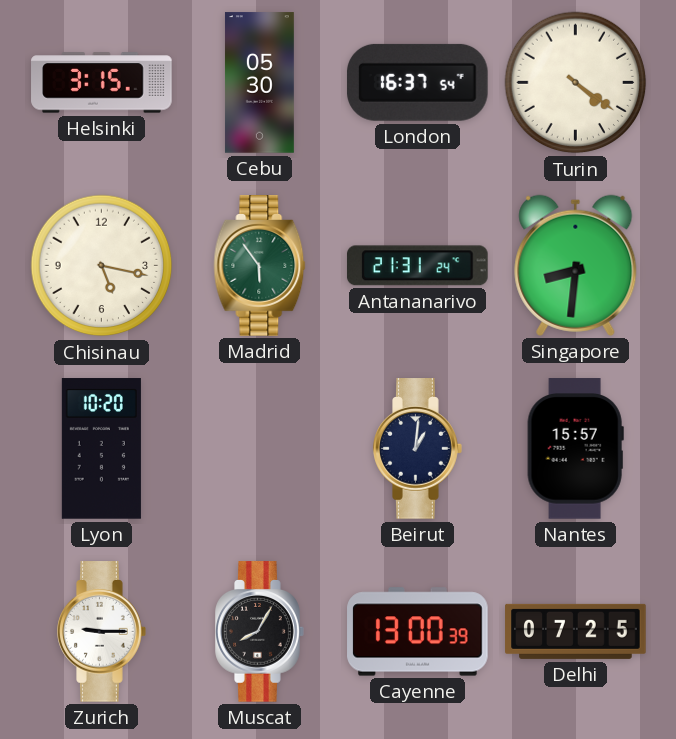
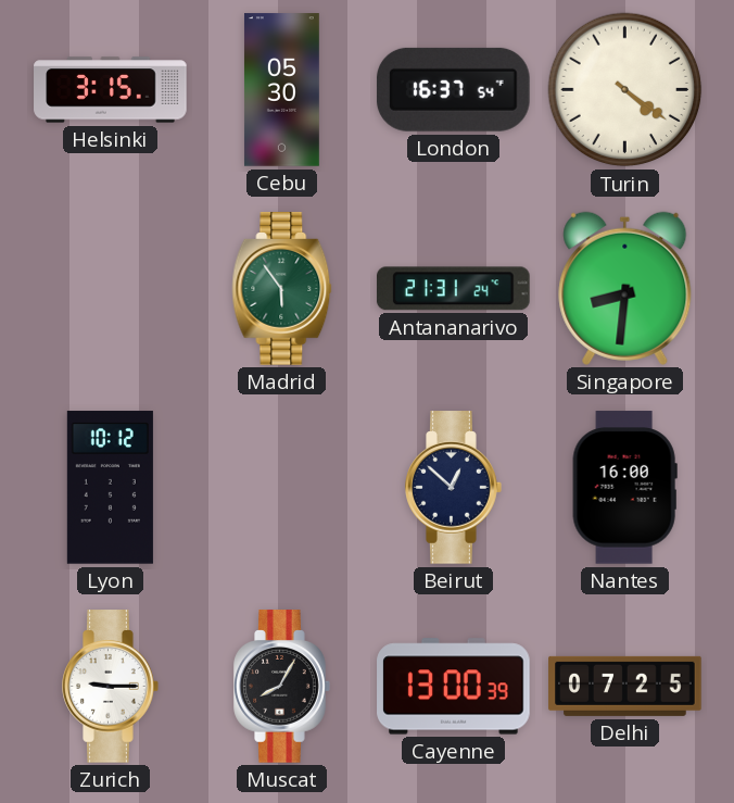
Chisinau: 5:17 -> none
Lyon: 10:20 -> 10:12
Beirut: 1:01 -> 12:52
Nantes: 15:57 -> 16:00
